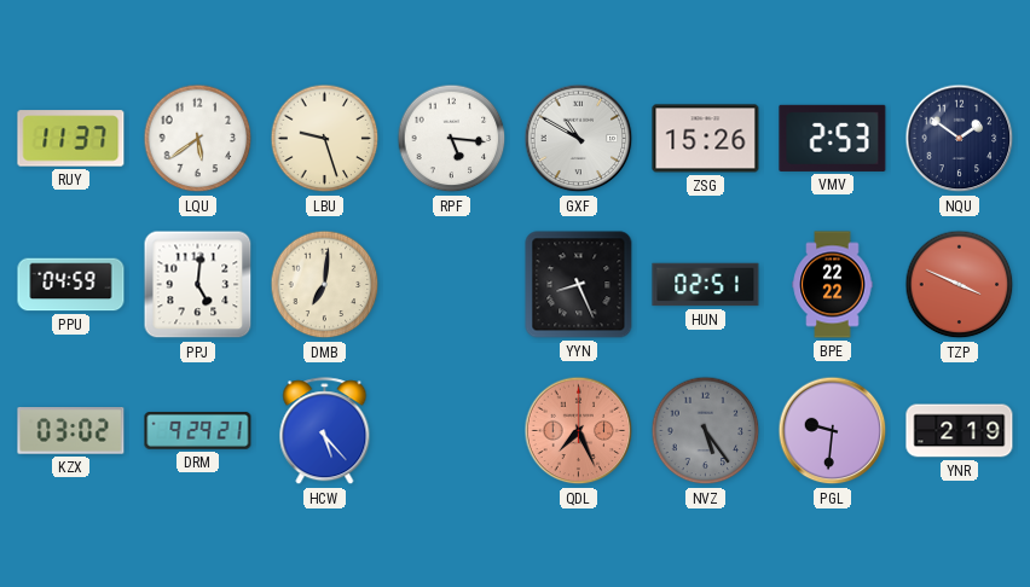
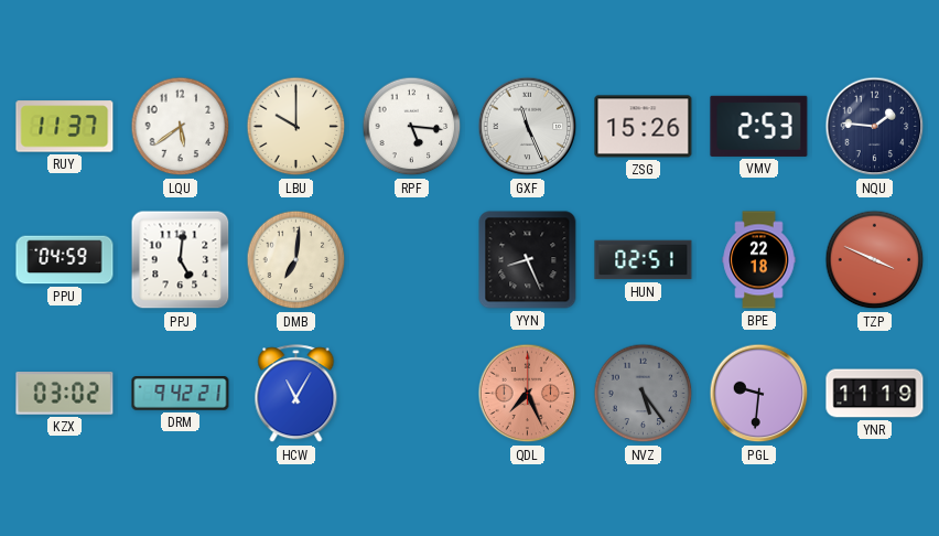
LBU: 9:27 -> 10:00
GXF: 10:50 -> 11:26
NQU: 1:51 -> 1:46
BPE: 22:22 -> 22:18
DRM: 9:29 -> 9:42
HCW: 5:23 -> 11:05
YNR: 2:19 -> 11:19
